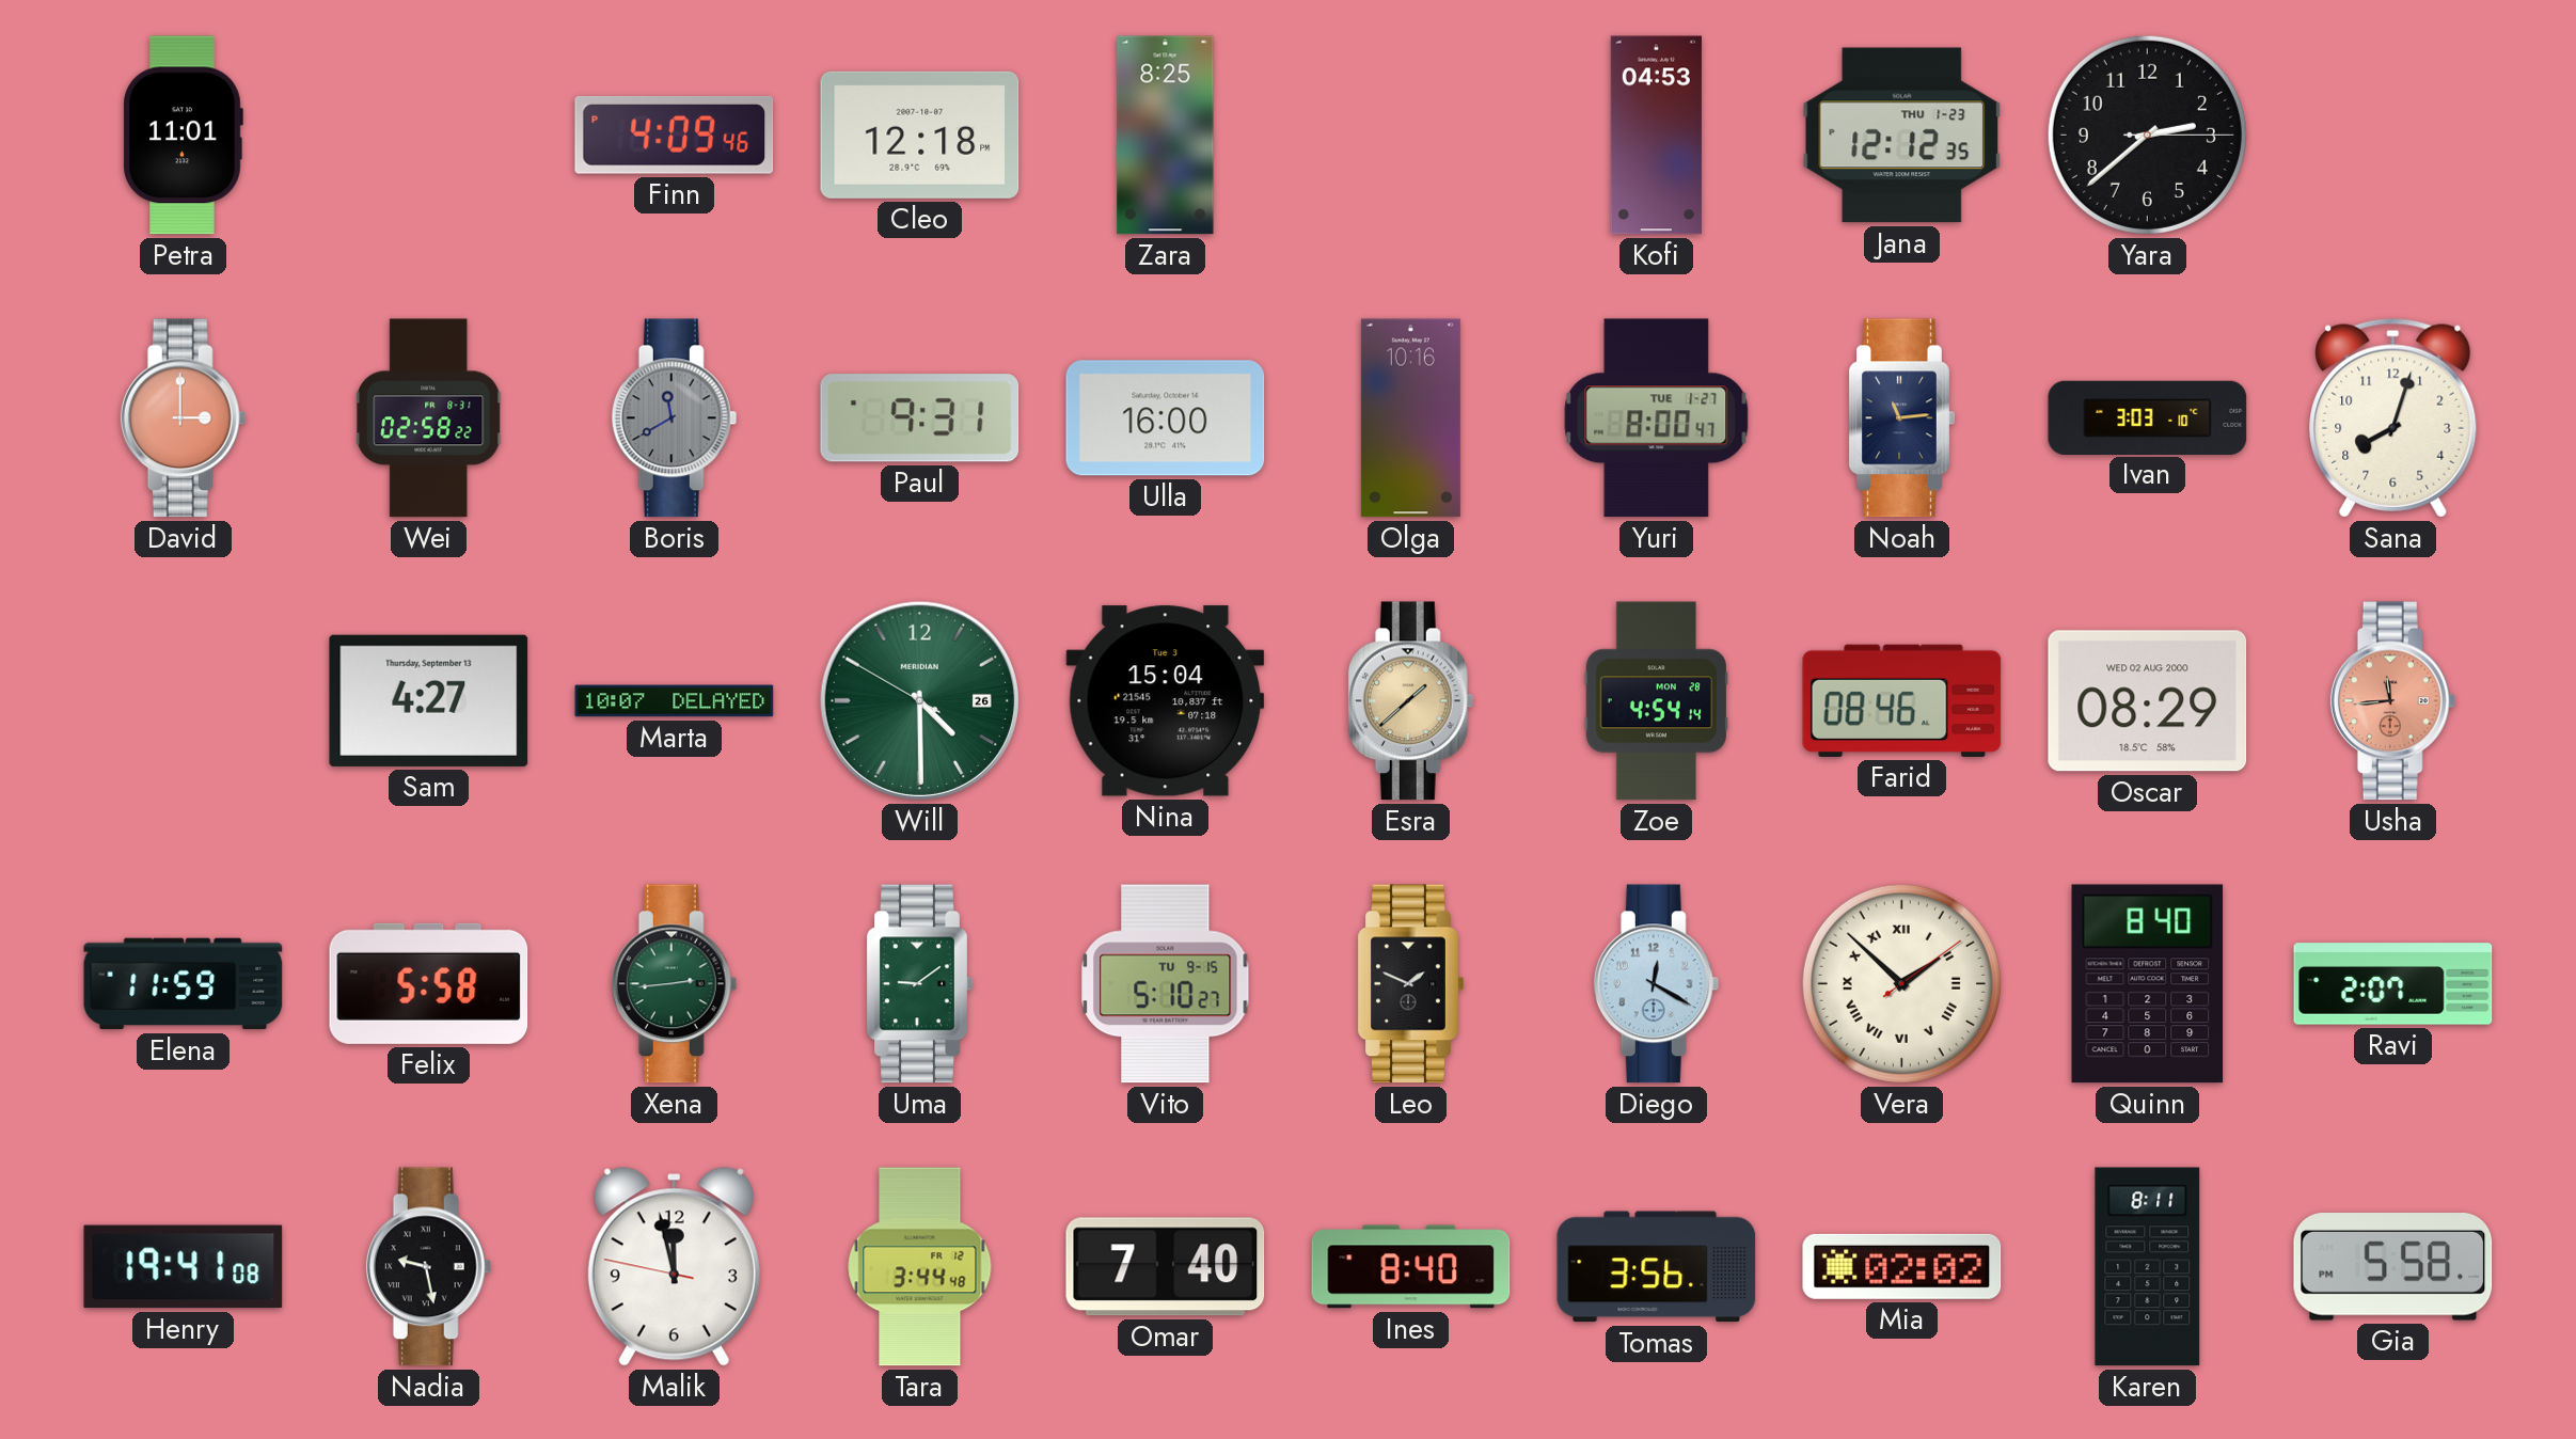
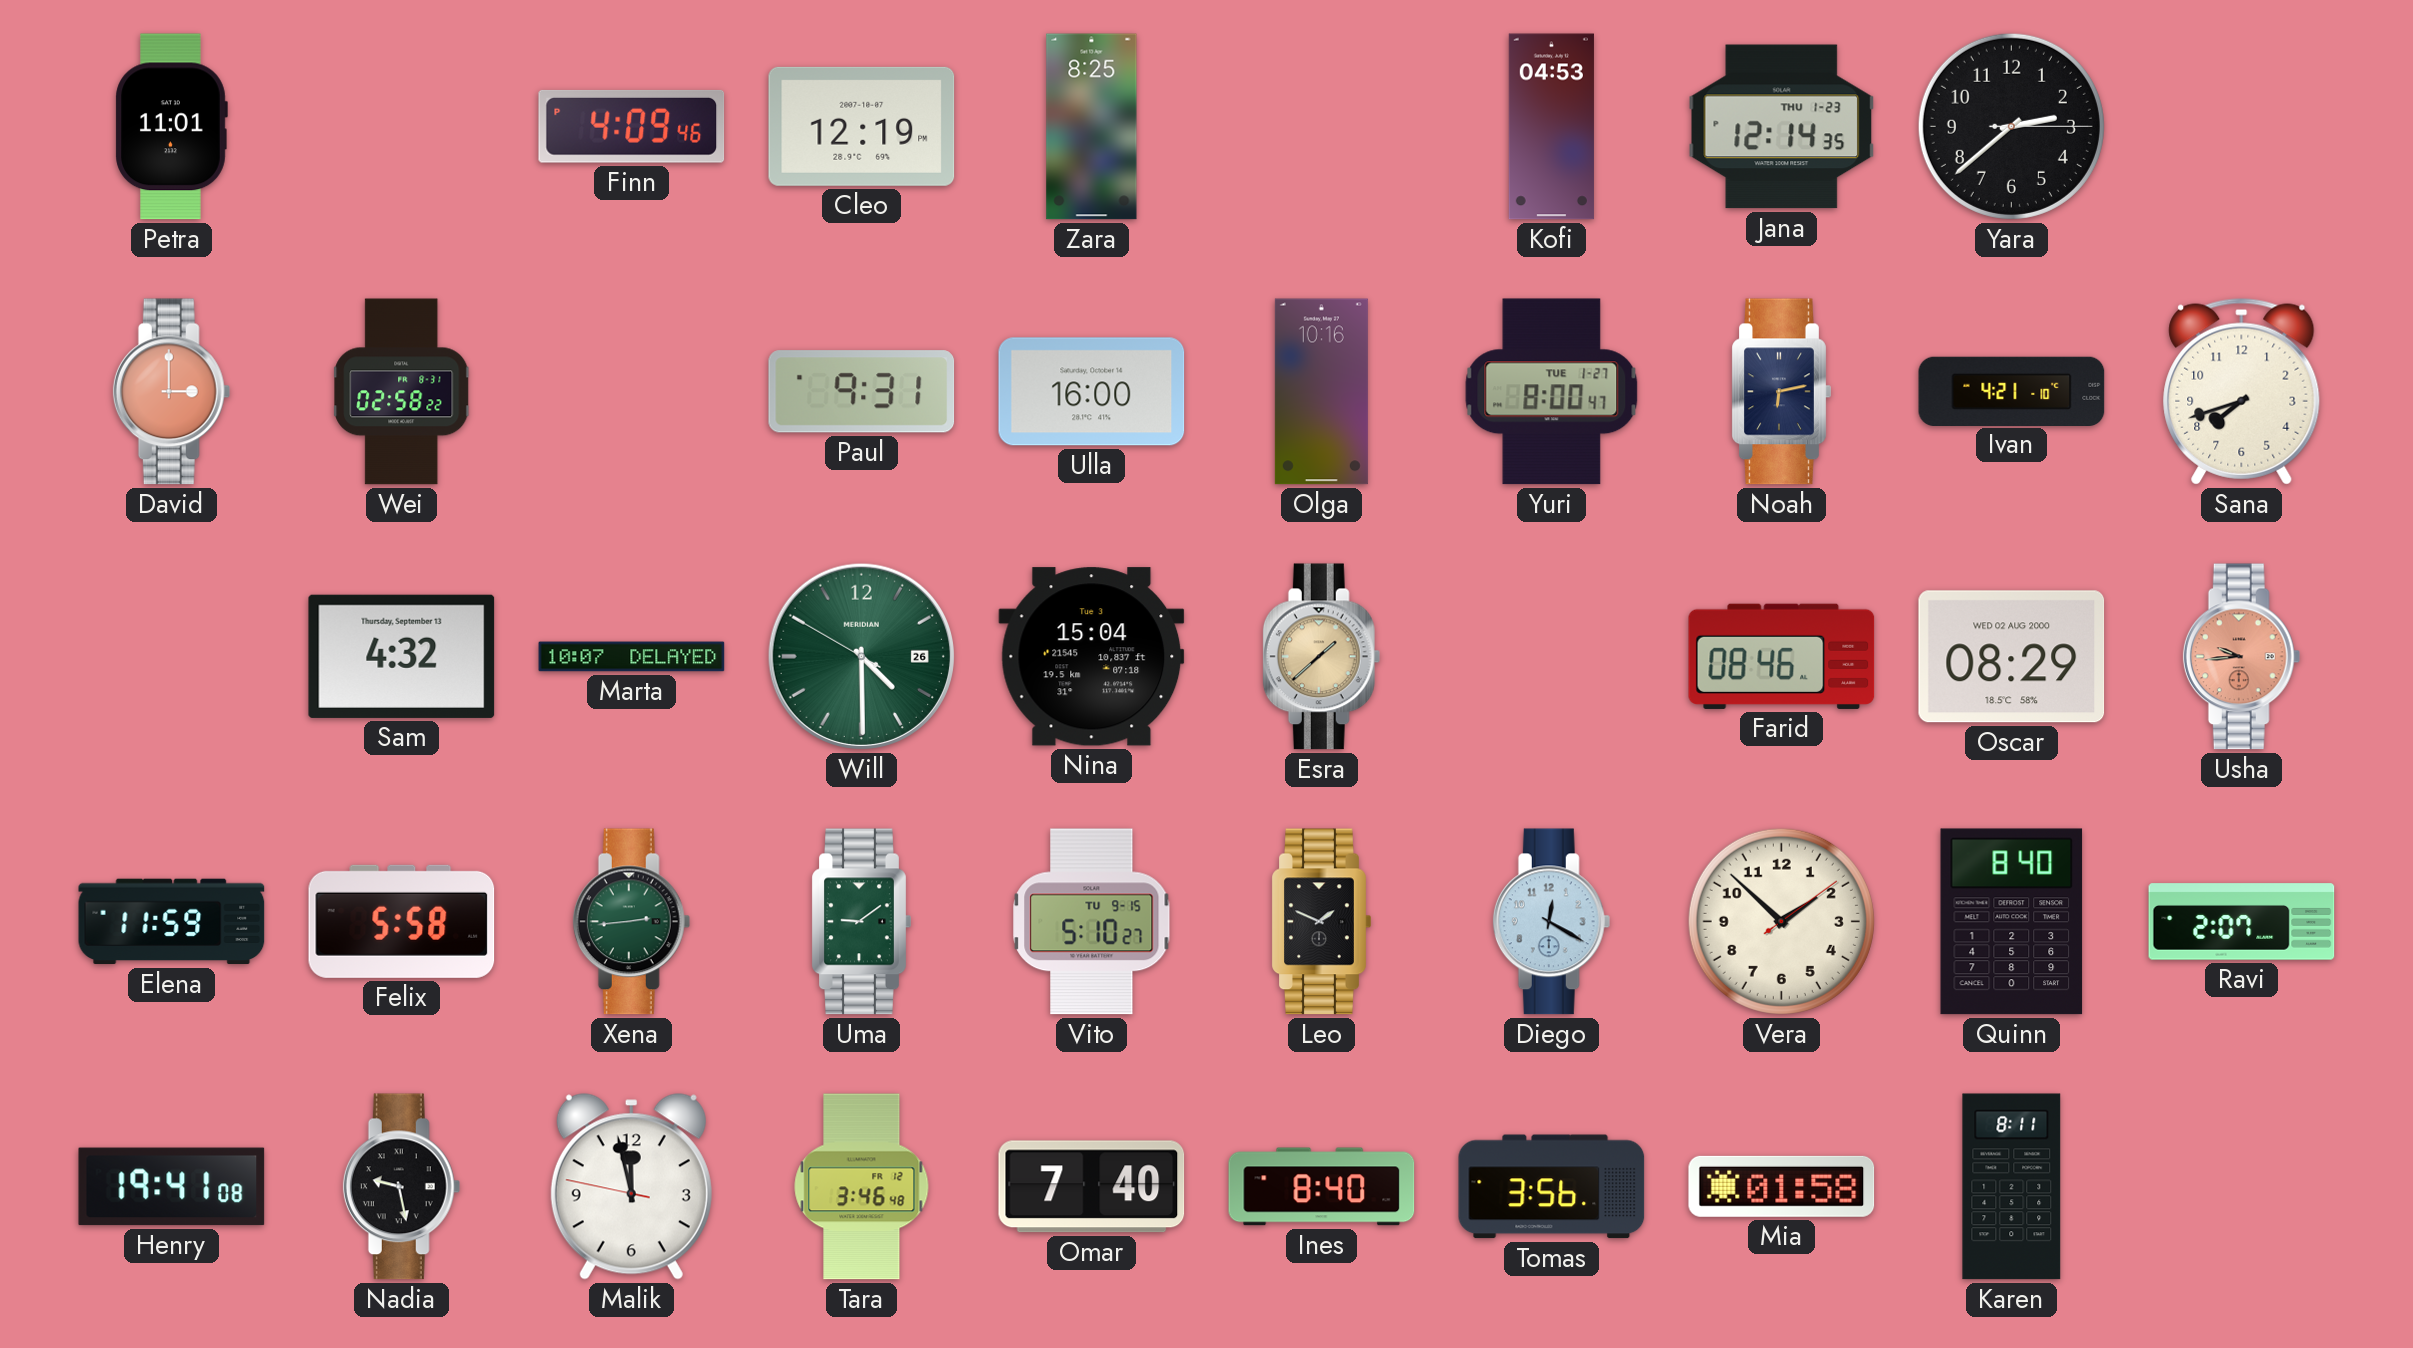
Cleo: 12:18 -> 12:19
Jana: 12:12 -> 12:14
Boris: 11:40 -> none
Noah: 11:14 -> 6:13
Ivan: 3:03 -> 4:21
Sana: 8:03 -> 7:42
Sam: 4:27 -> 4:32
Zoe: 4:54 -> none
Usha: 11:44 -> 9:44
Vera numerals: Roman -> Arabic
Tara: 3:44 -> 3:46
Mia: 02:02 -> 01:58
Gia: 5:58 -> none
